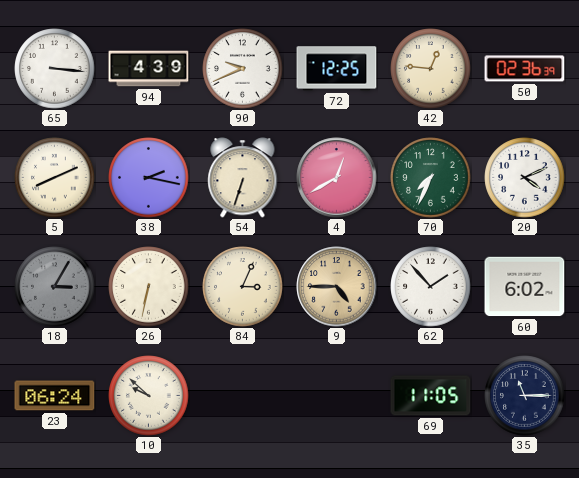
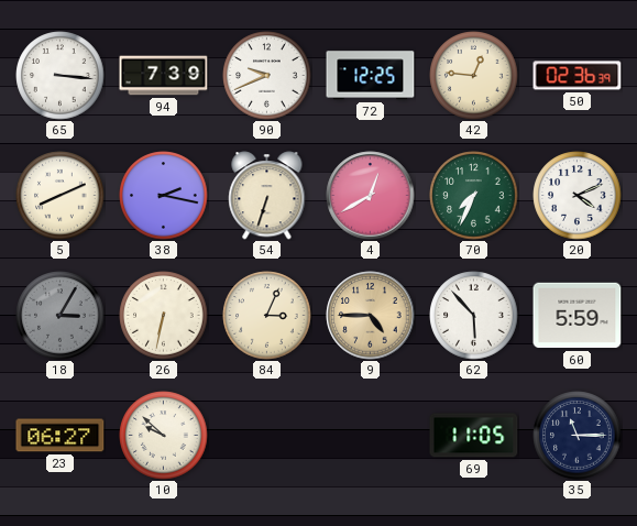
94: 4:39 -> 7:39
62: 1:53 -> 5:53
60: 6:02 -> 5:59
23: 06:24 -> 06:27
